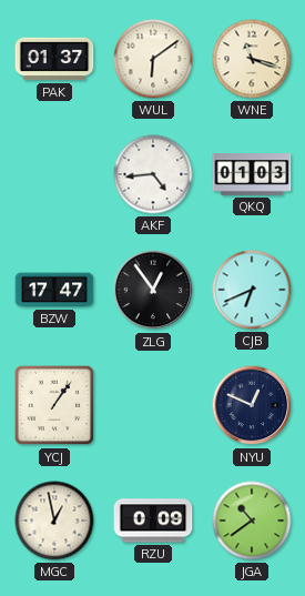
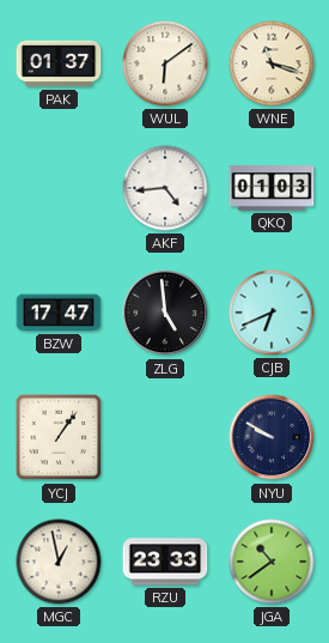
ZLG: 12:54 -> 4:59
NYU: 12:49 -> 9:50
RZU: 0:09 -> 23:33
